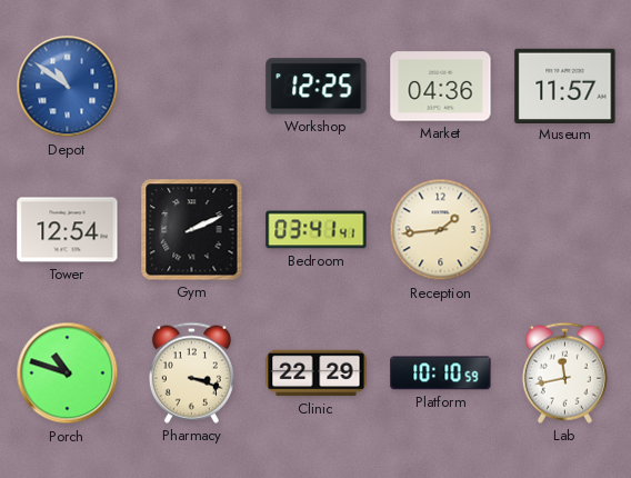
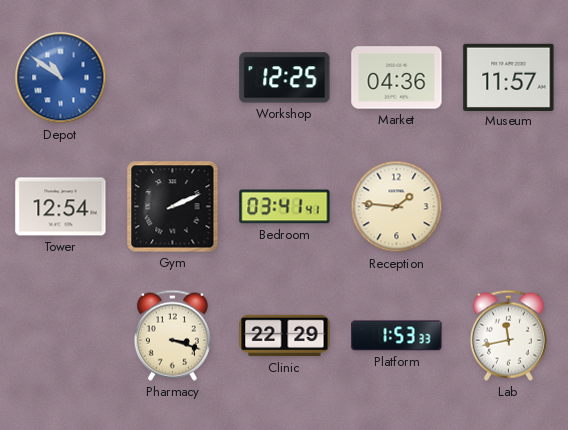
Reception: 1:44 -> 1:46
Porch: 10:48 -> none
Platform: 10:10 -> 1:53
